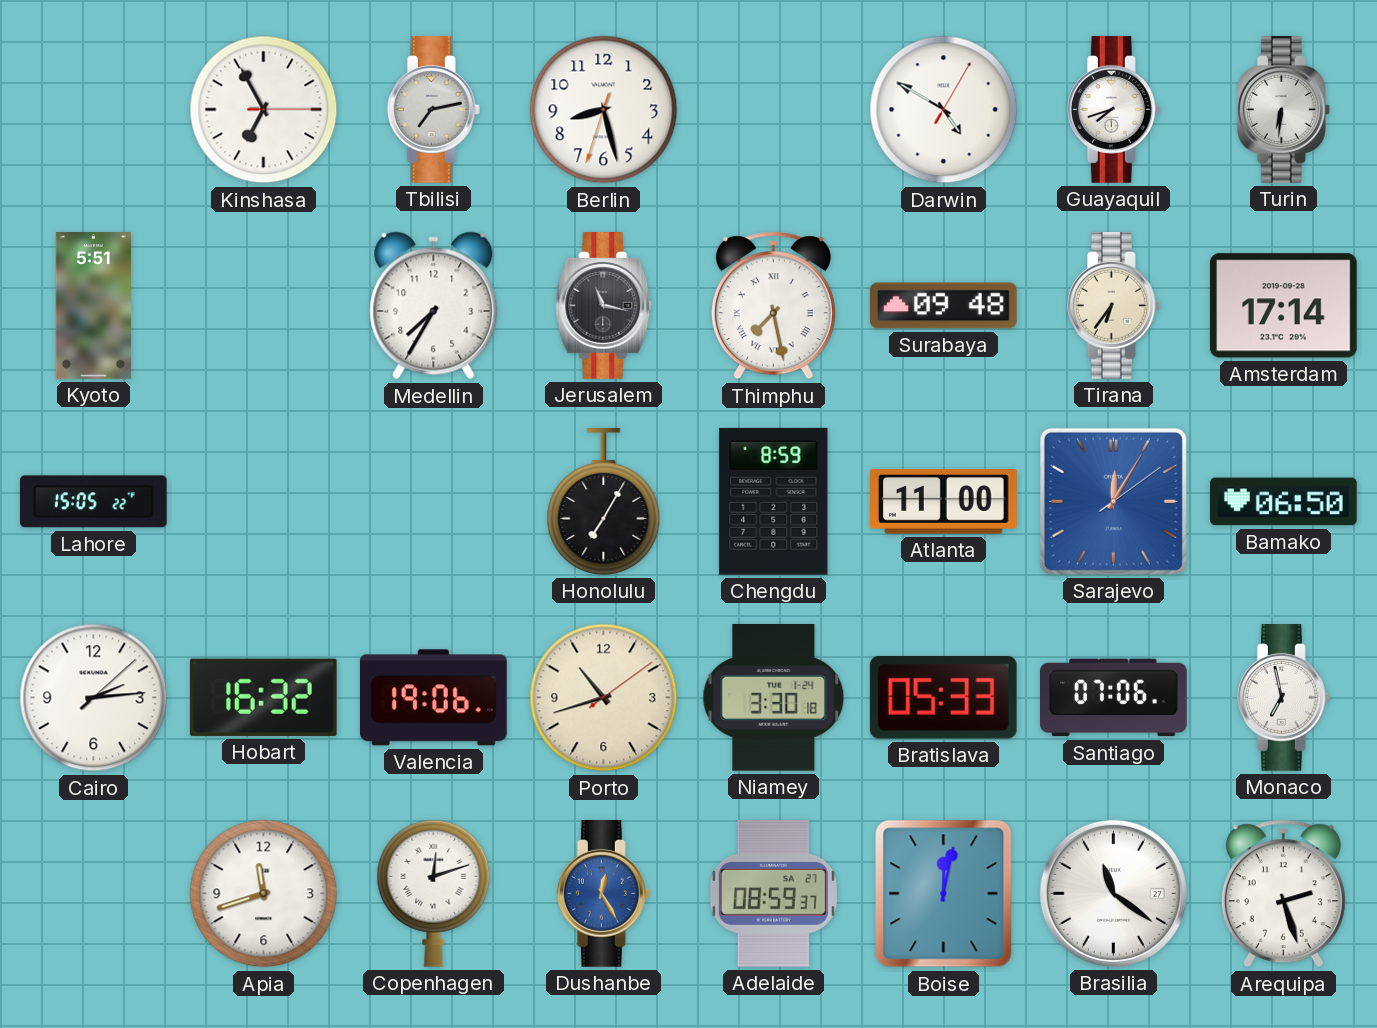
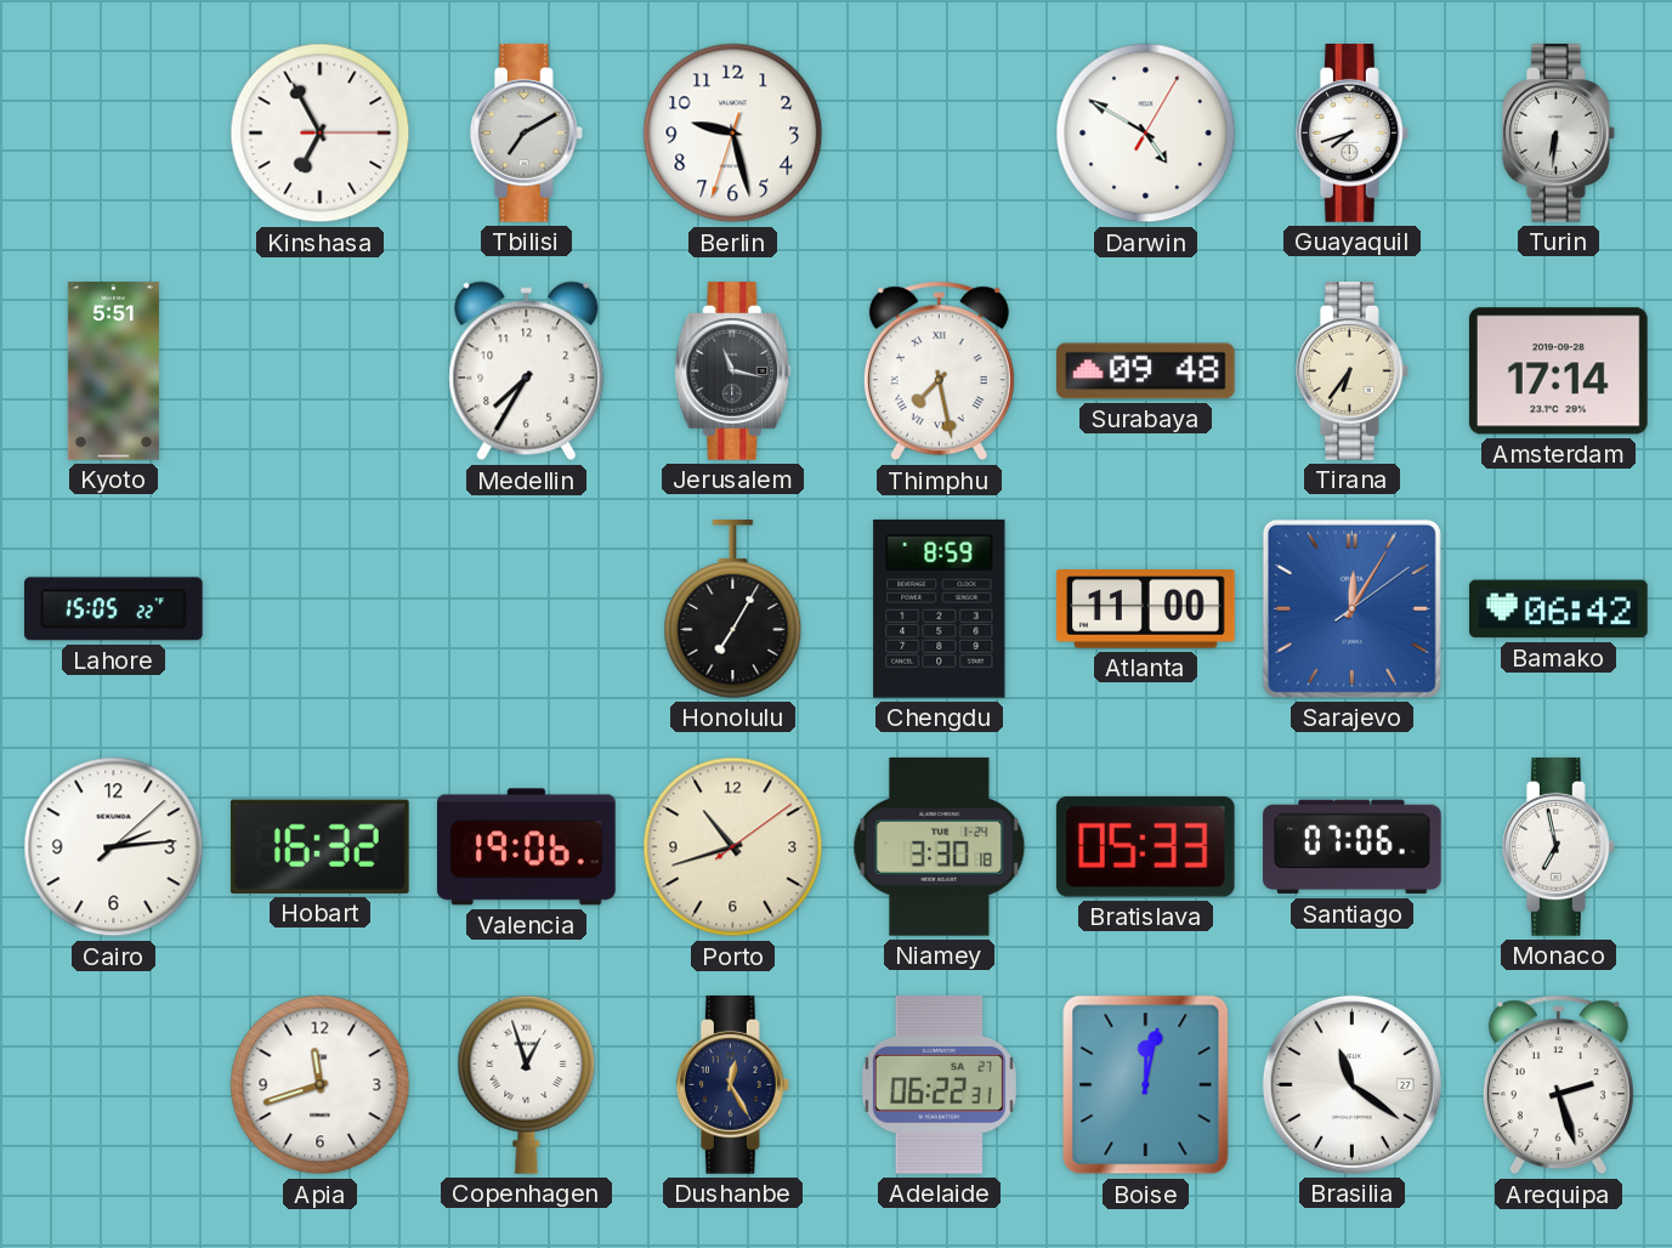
Tbilisi: 7:13 -> 7:10
Berlin: 8:27 -> 9:27
Bamako: 06:50 -> 06:42
Copenhagen: 12:12 -> 12:57
Dushanbe dial: blue -> navy
Adelaide: 08:59 -> 06:22
